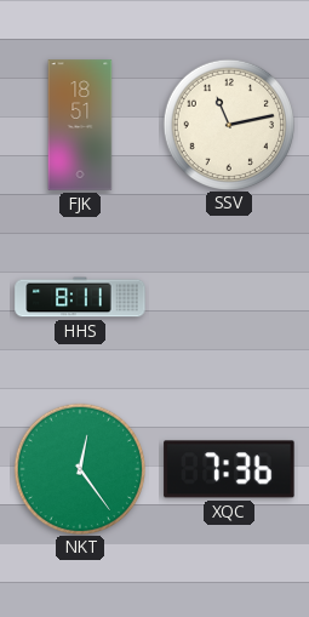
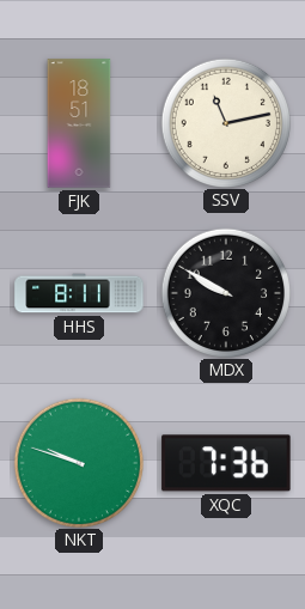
MDX: none -> 9:50
NKT: 12:24 -> 9:48
